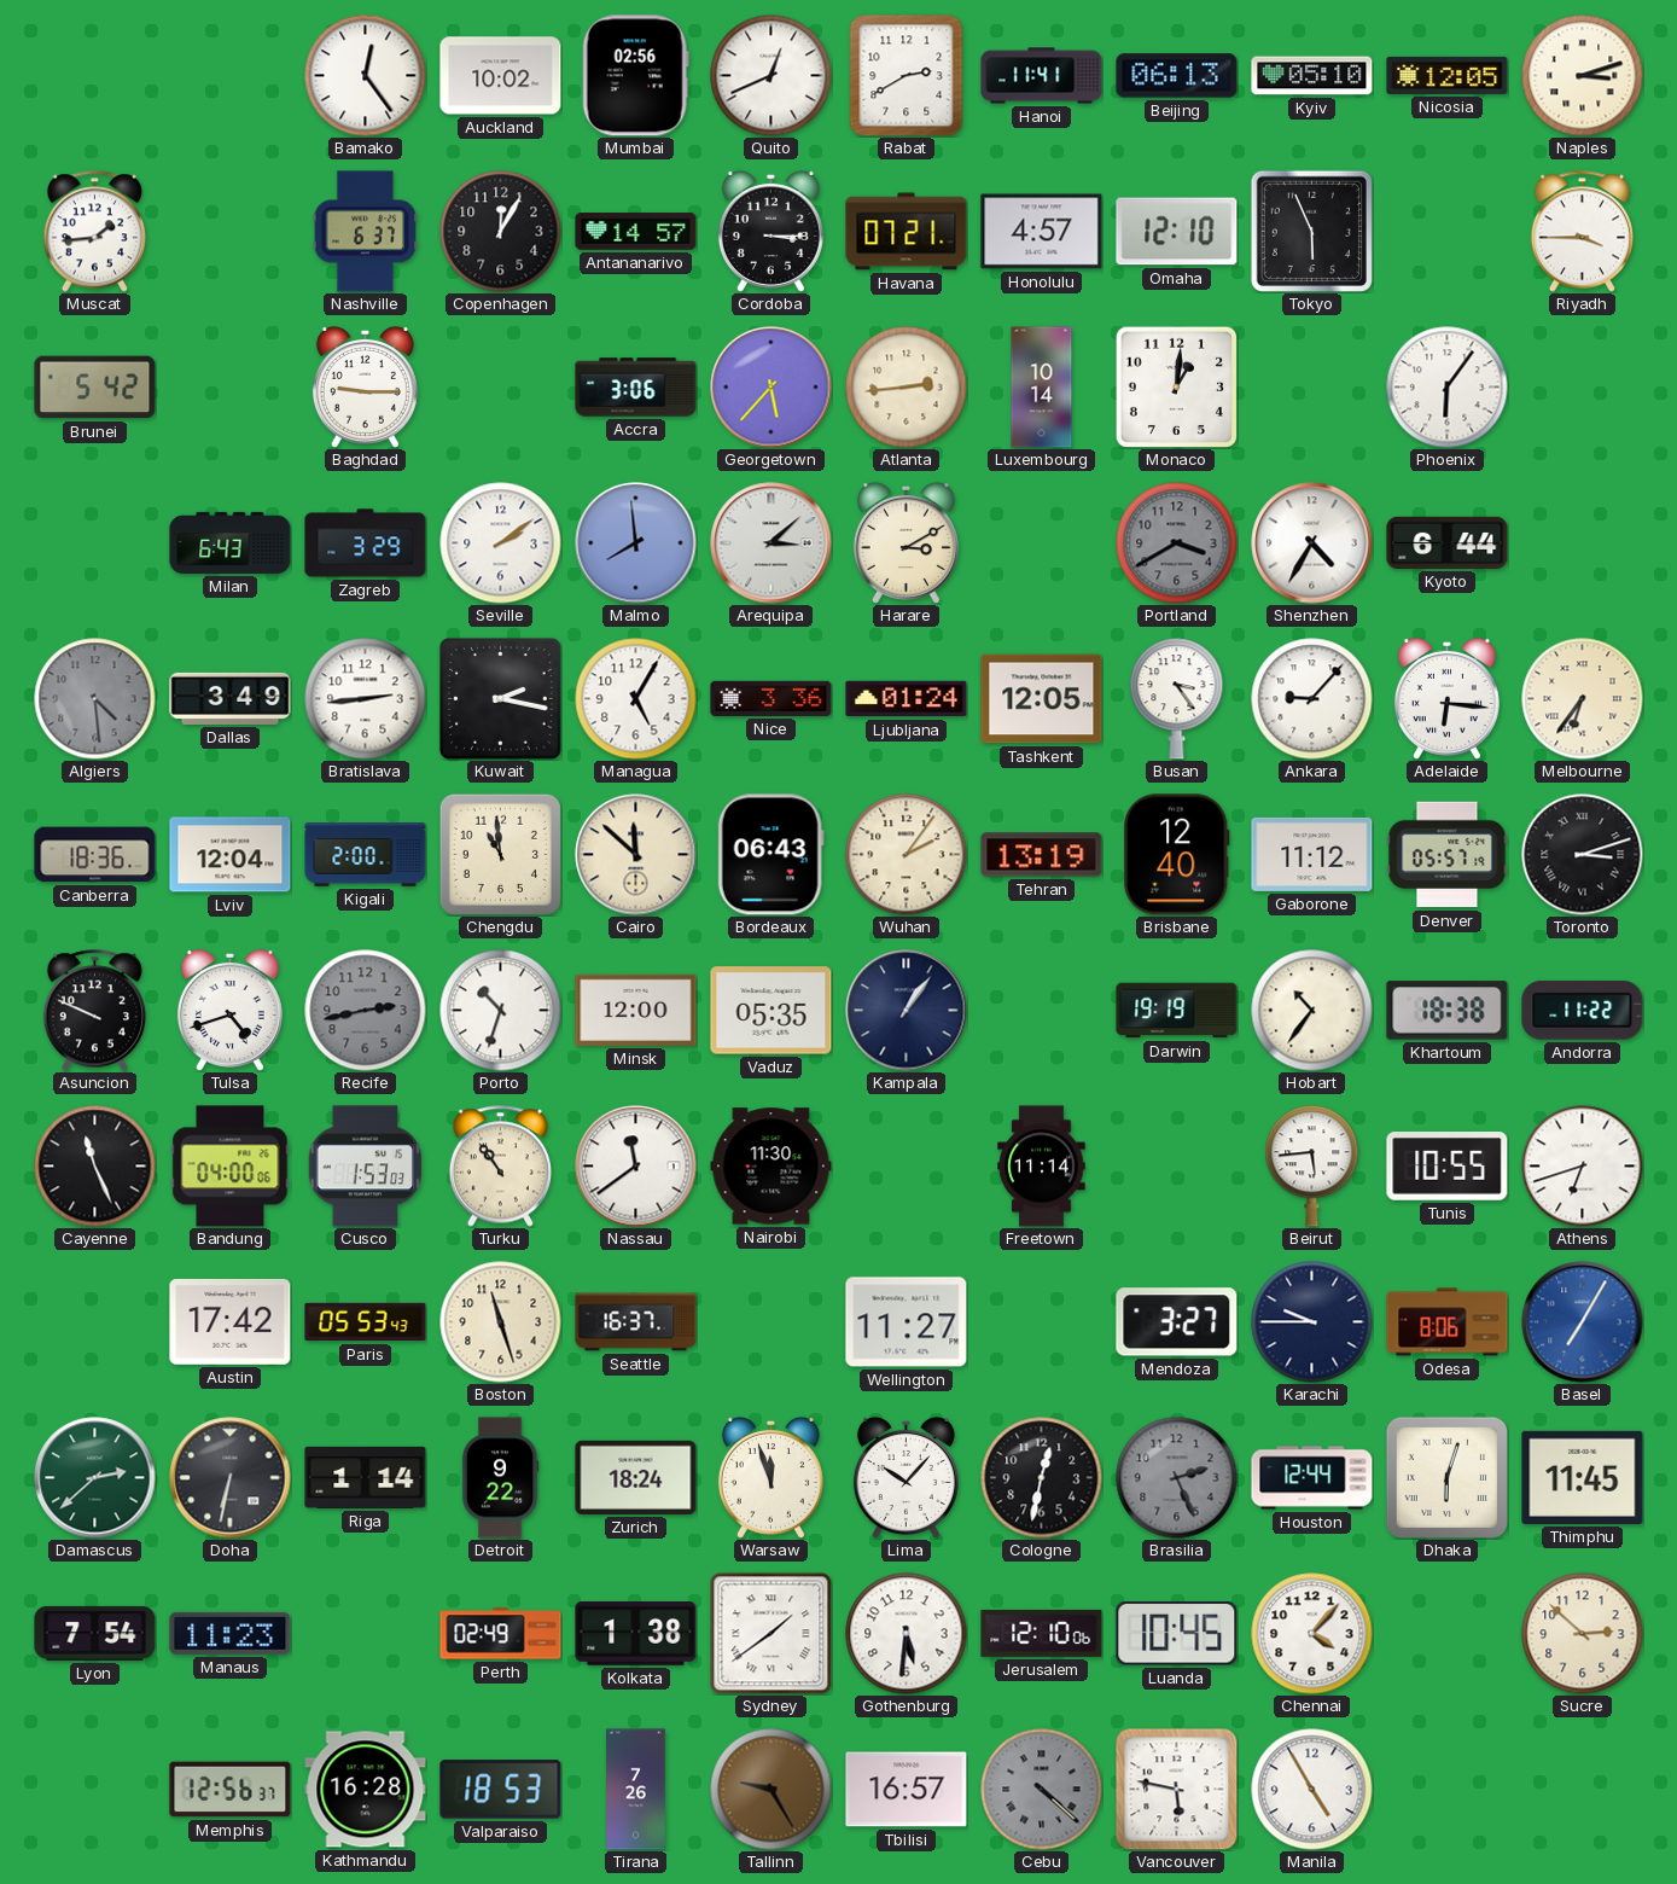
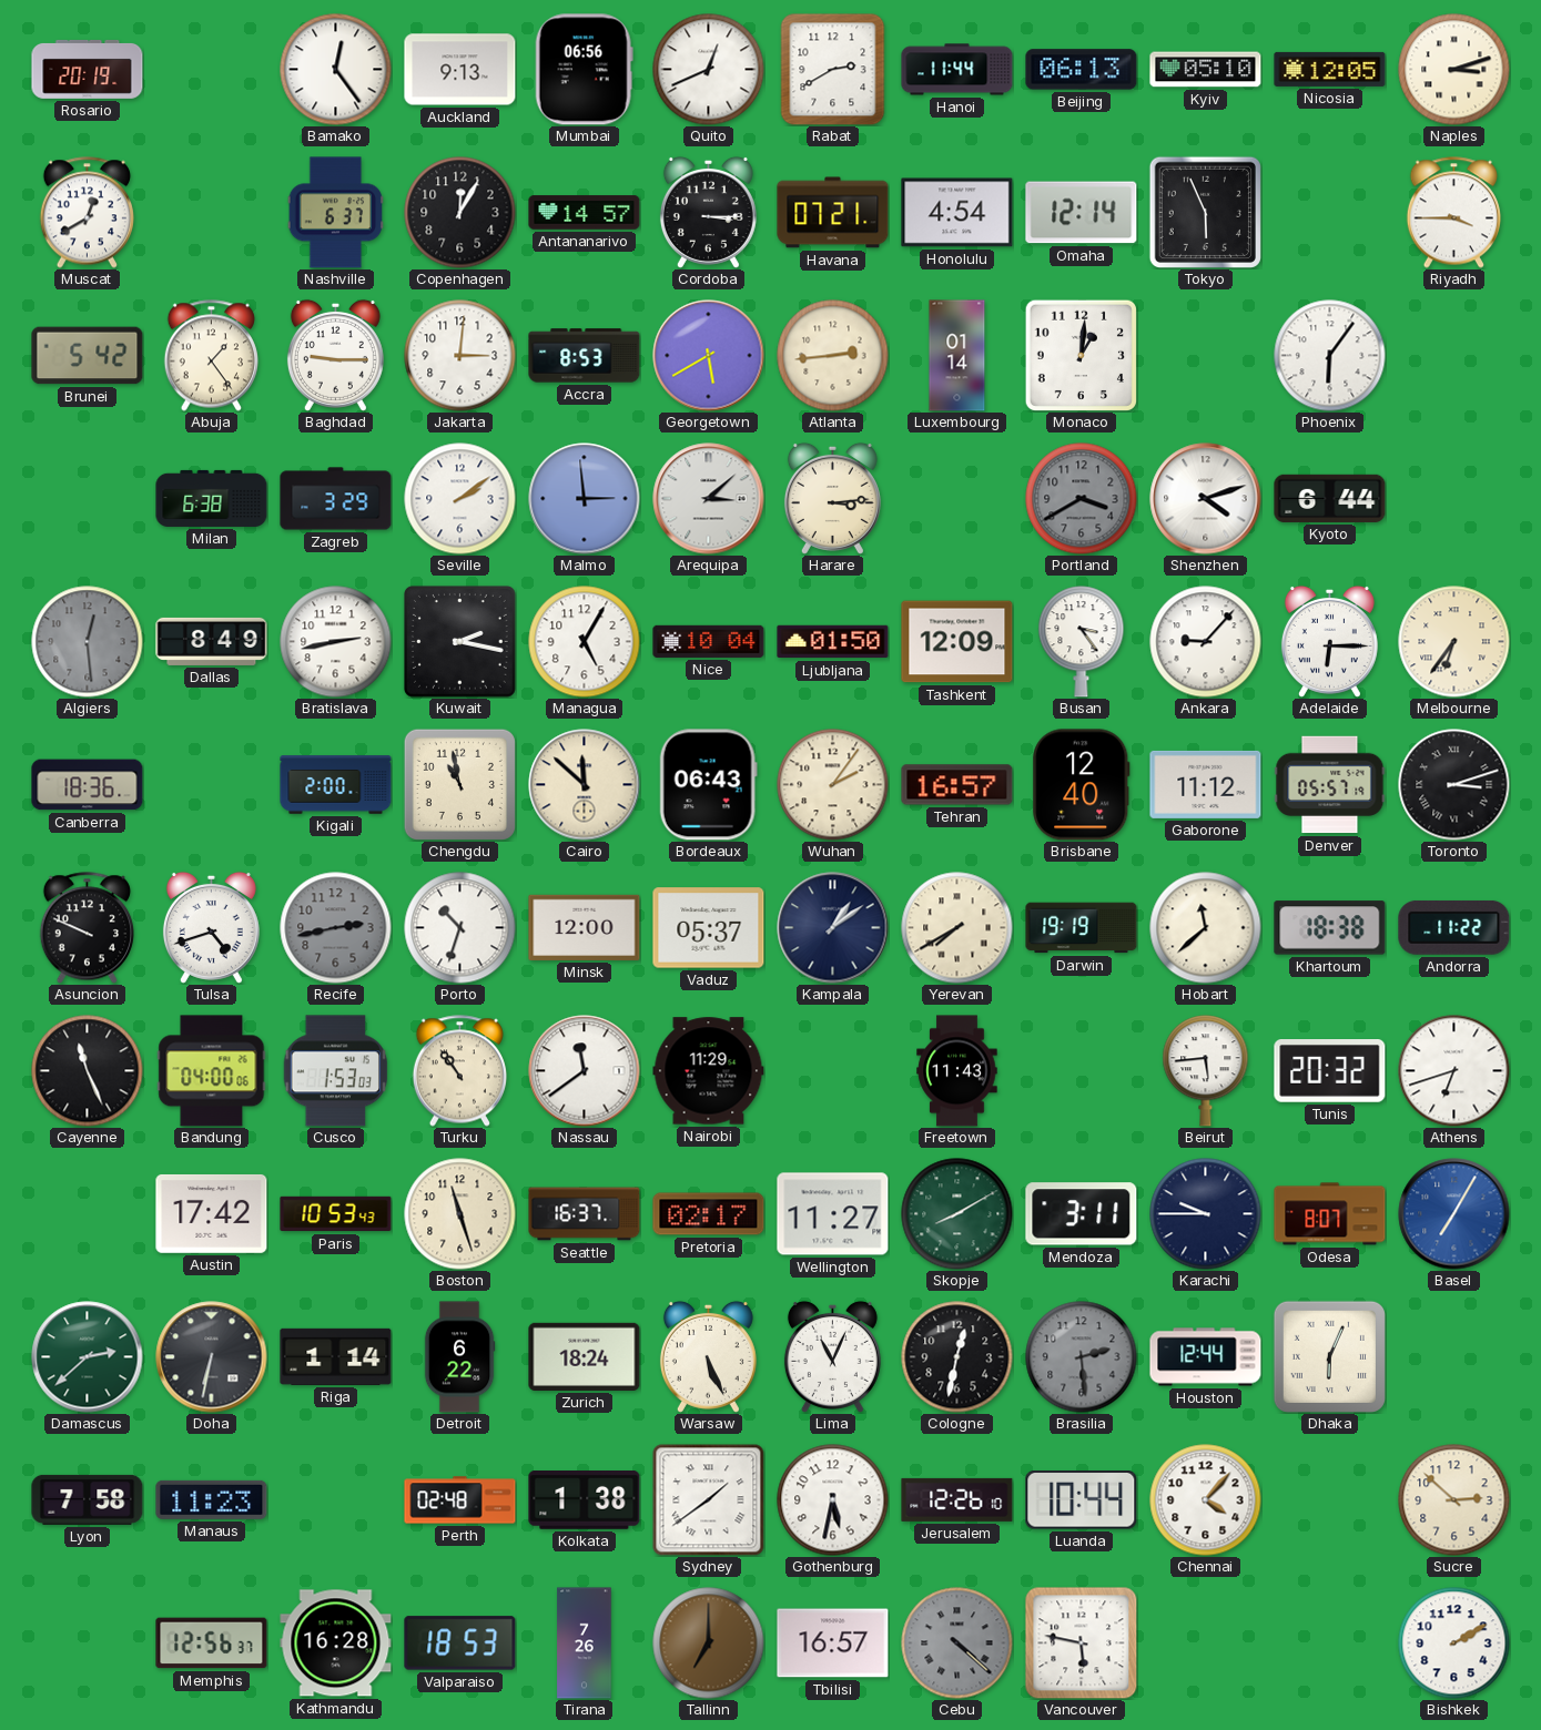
Rosario: none -> 20:19
Auckland: 10:02 -> 9:13
Mumbai: 02:56 -> 06:56
Hanoi: 11:41 -> 11:44
Muscat: 1:44 -> 12:40
Honolulu: 4:57 -> 4:54
Omaha: 12:10 -> 12:14
Abuja: none -> 1:24
Jakarta: none -> 3:01
Accra: 3:06 -> 8:53
Georgetown: 5:37 -> 5:40
Luxembourg: 10:14 -> 01:14
Milan: 6:43 -> 6:38
Malmo: 7:59 -> 2:59
Harare: 3:10 -> 3:14
Shenzhen: 4:35 -> 4:12
Algiers: 4:29 -> 12:29
Dallas: 3:49 -> 8:49
Bratislava: 2:44 -> 2:43
Nice: 3:36 -> 10:04
Ljubljana: 01:24 -> 01:50
Tashkent: 12:05 -> 12:09
Adelaide: 6:16 -> 6:15
Lviv: 12:04 -> none
Chengdu: 10:59 -> 10:58
Tehran: 13:19 -> 16:57
Vaduz: 05:35 -> 05:37
Kampala: 1:06 -> 1:09
Yerevan: none -> 7:40
Hobart: 10:36 -> 11:38
Nairobi: 11:30 -> 11:29
Freetown: 11:14 -> 11:43
Tunis: 10:55 -> 20:32
Paris: 05:53 -> 10:53
Pretoria: none -> 02:17
Skopje: none -> 8:10
Mendoza: 3:27 -> 3:11
Odesa: 8:06 -> 8:07
Detroit: 9:22 -> 6:22
Warsaw: 11:57 -> 5:26
Lima: 10:07 -> 11:04
Brasilia: 2:26 -> 2:29
Dhaka: 6:03 -> 6:04
Thimphu: 11:45 -> none
Lyon: 7:54 -> 7:58
Perth: 02:49 -> 02:48
Gothenburg: 5:31 -> 5:32
Jerusalem: 12:10 -> 12:26
Luanda: 10:45 -> 10:44
Tallinn: 9:25 -> 7:00
Manila: 4:55 -> none
Bishkek: none -> 2:10
